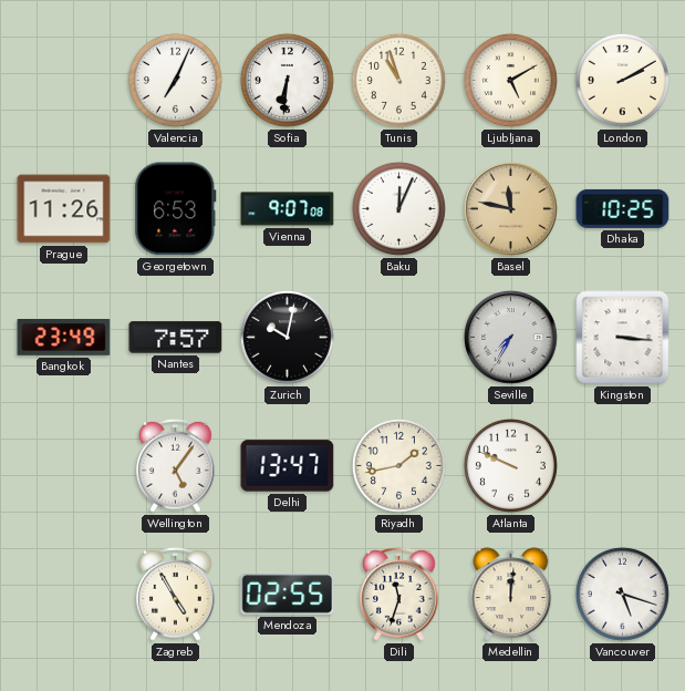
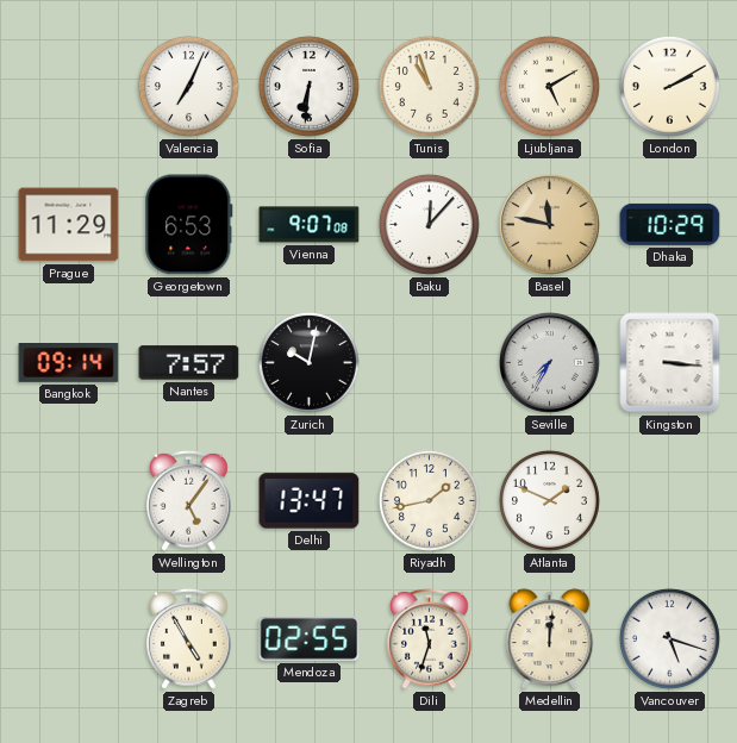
Prague: 11:26 -> 11:29
Baku: 12:04 -> 12:07
Dhaka: 10:25 -> 10:29
Bangkok: 23:49 -> 09:14
Atlanta: 9:49 -> 1:49
